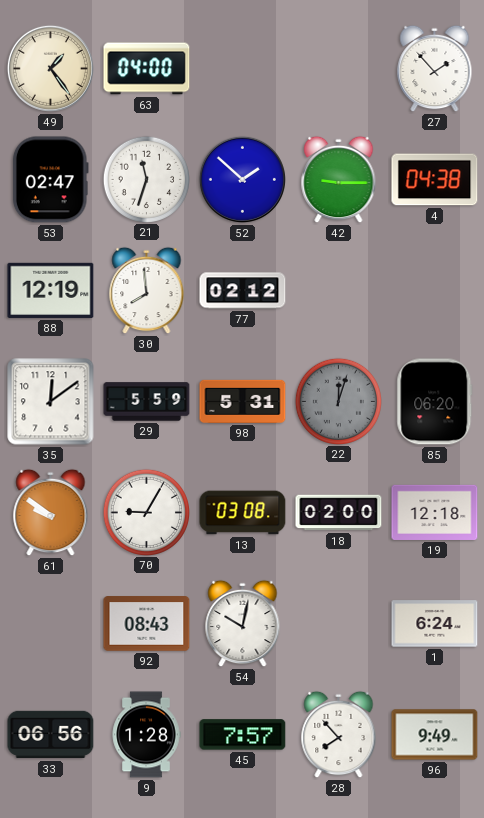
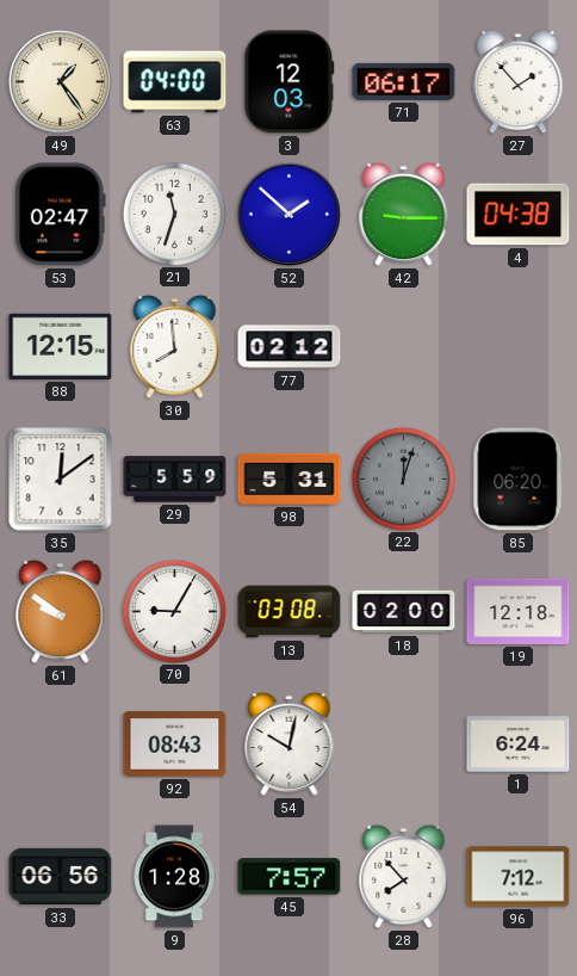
3: none -> 12:03
71: none -> 06:17
88: 12:19 -> 12:15
96: 9:49 -> 7:12
